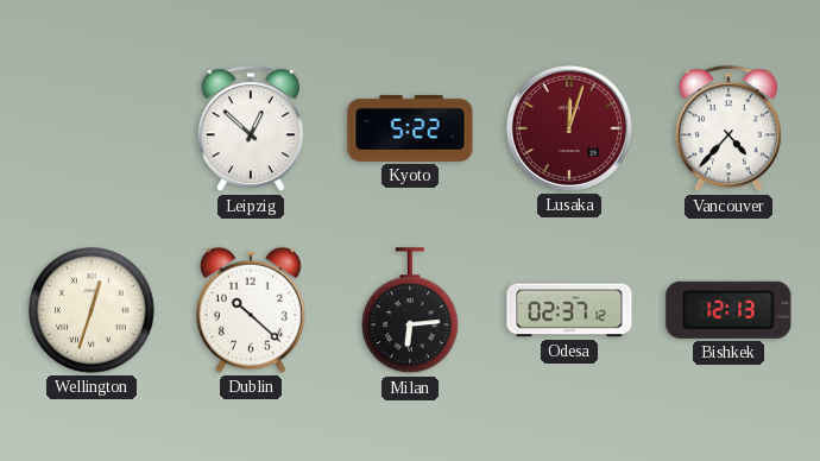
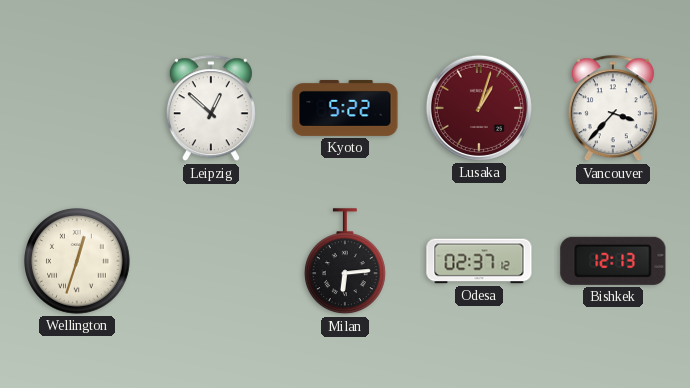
Lusaka: 12:03 -> 1:03
Vancouver: 4:37 -> 3:37
Dublin: 10:22 -> none
